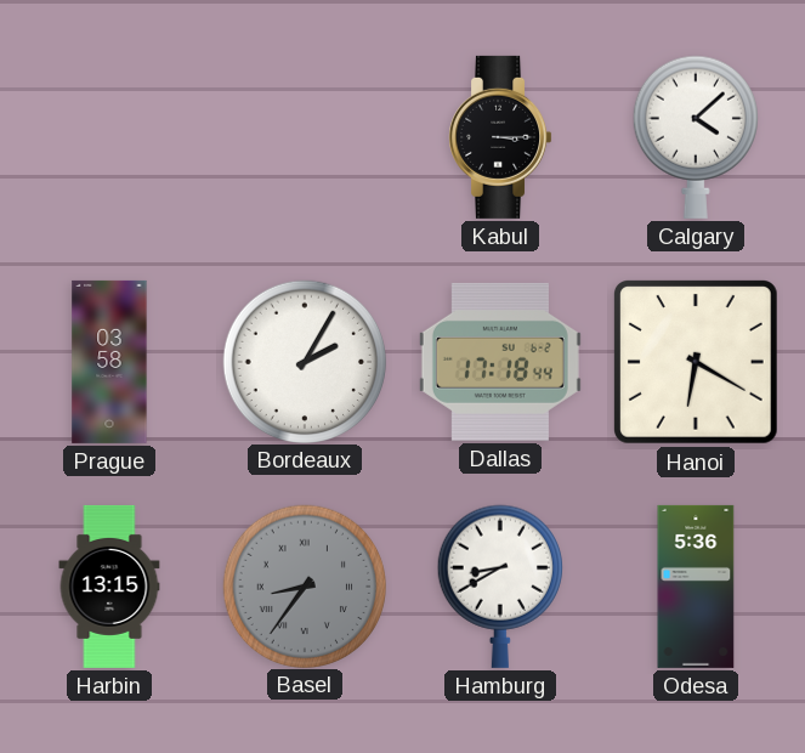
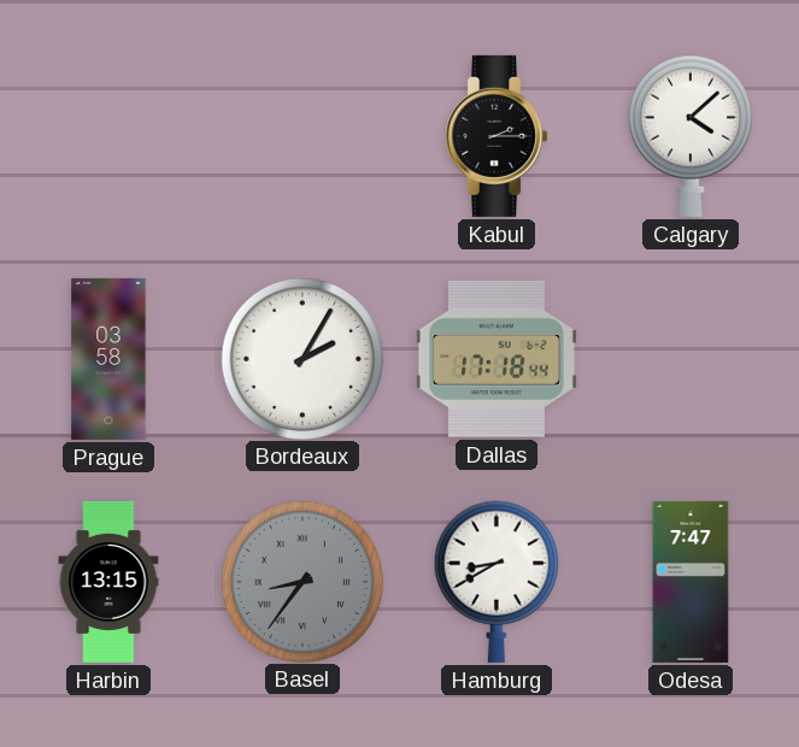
Kabul: 3:15 -> 2:15
Hanoi: 6:20 -> none
Odesa: 5:36 -> 7:47
